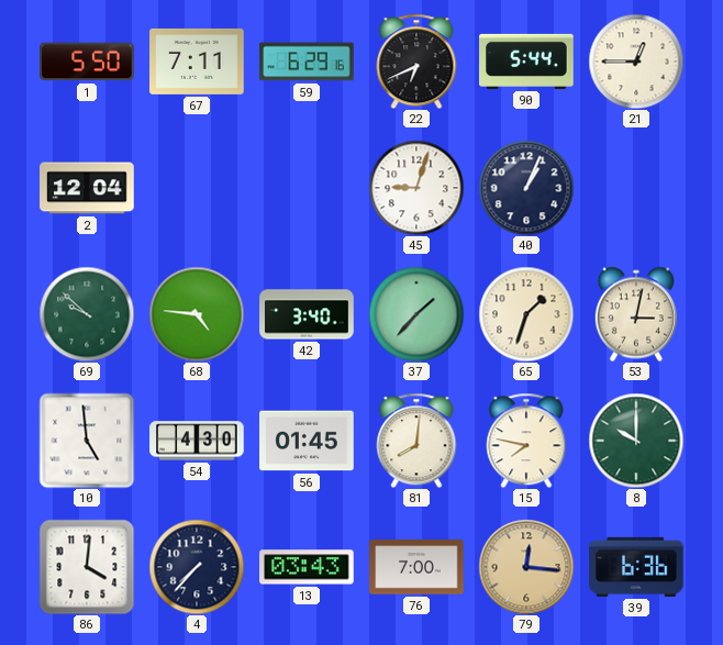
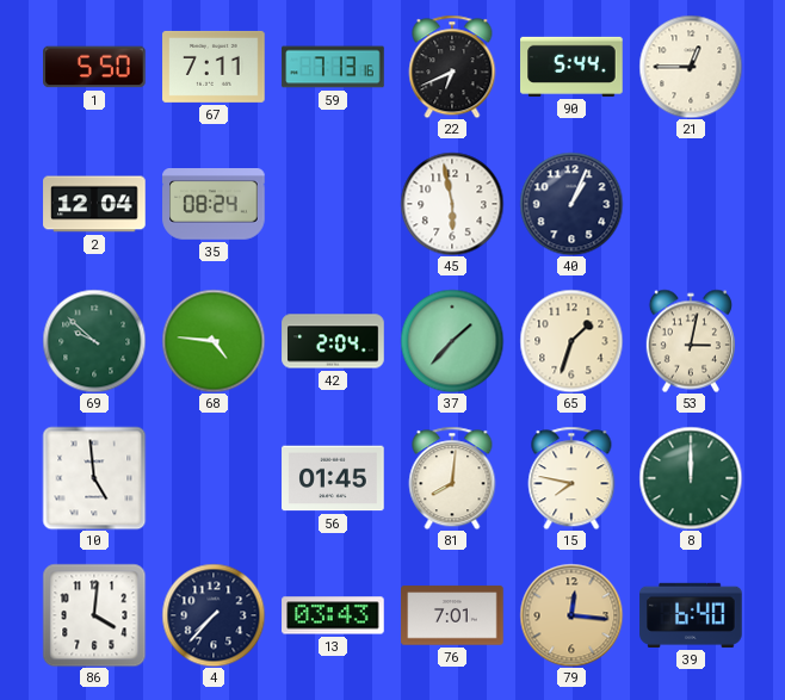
59: 6:29 -> 7:13
35: none -> 08:24
45: 9:03 -> 5:58
42: 3:40 -> 2:04
54: 4:30 -> none
8: 10:00 -> 12:00
76: 7:00 -> 7:01
39: 6:36 -> 6:40
